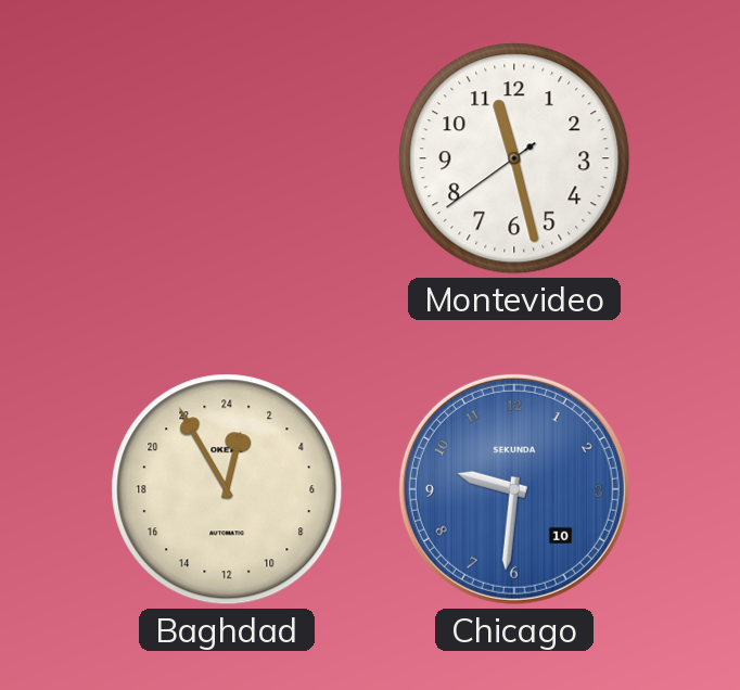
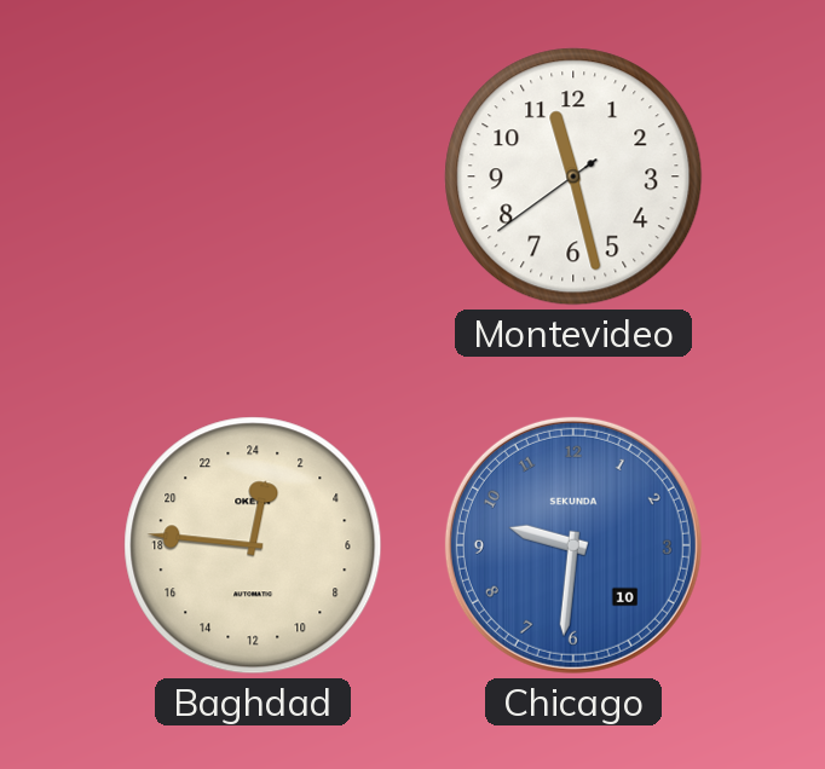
Baghdad: 0:55 -> 0:46
